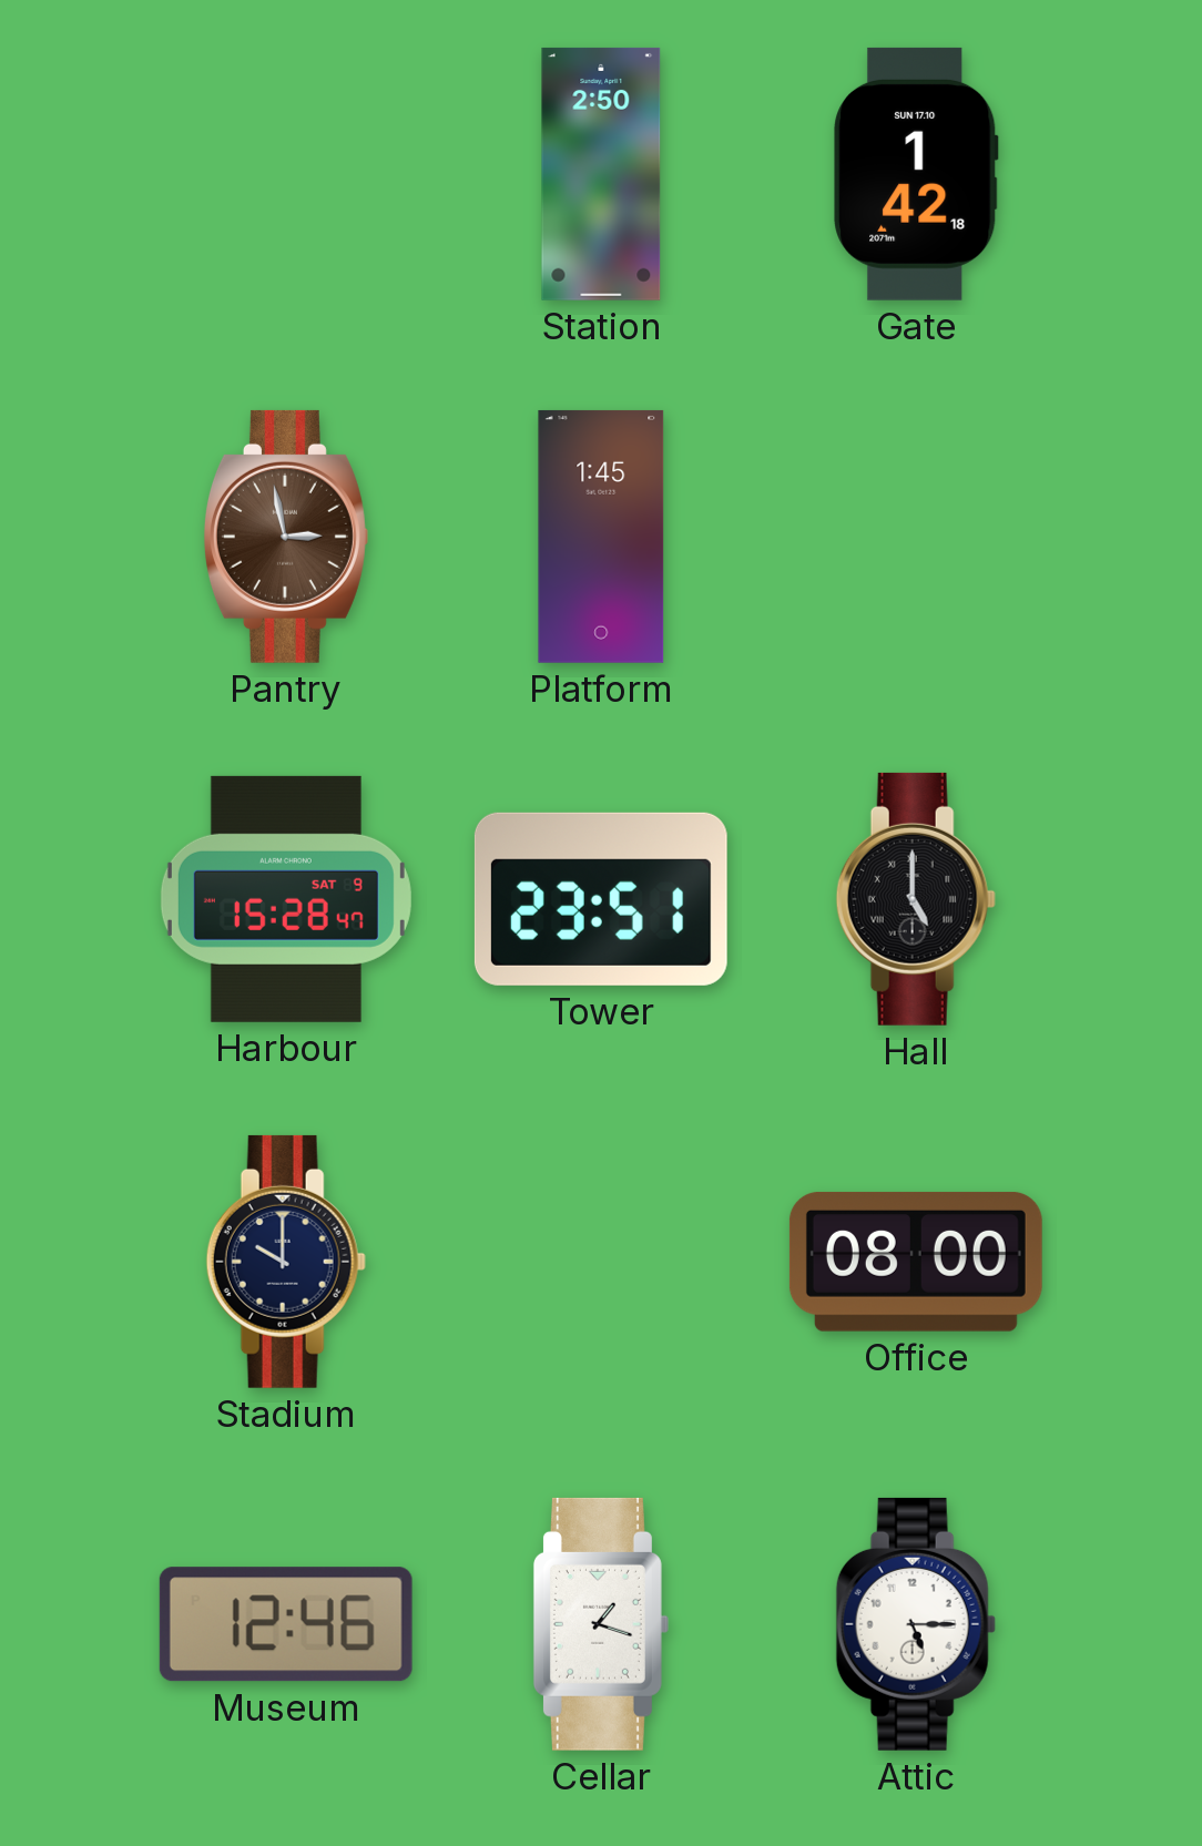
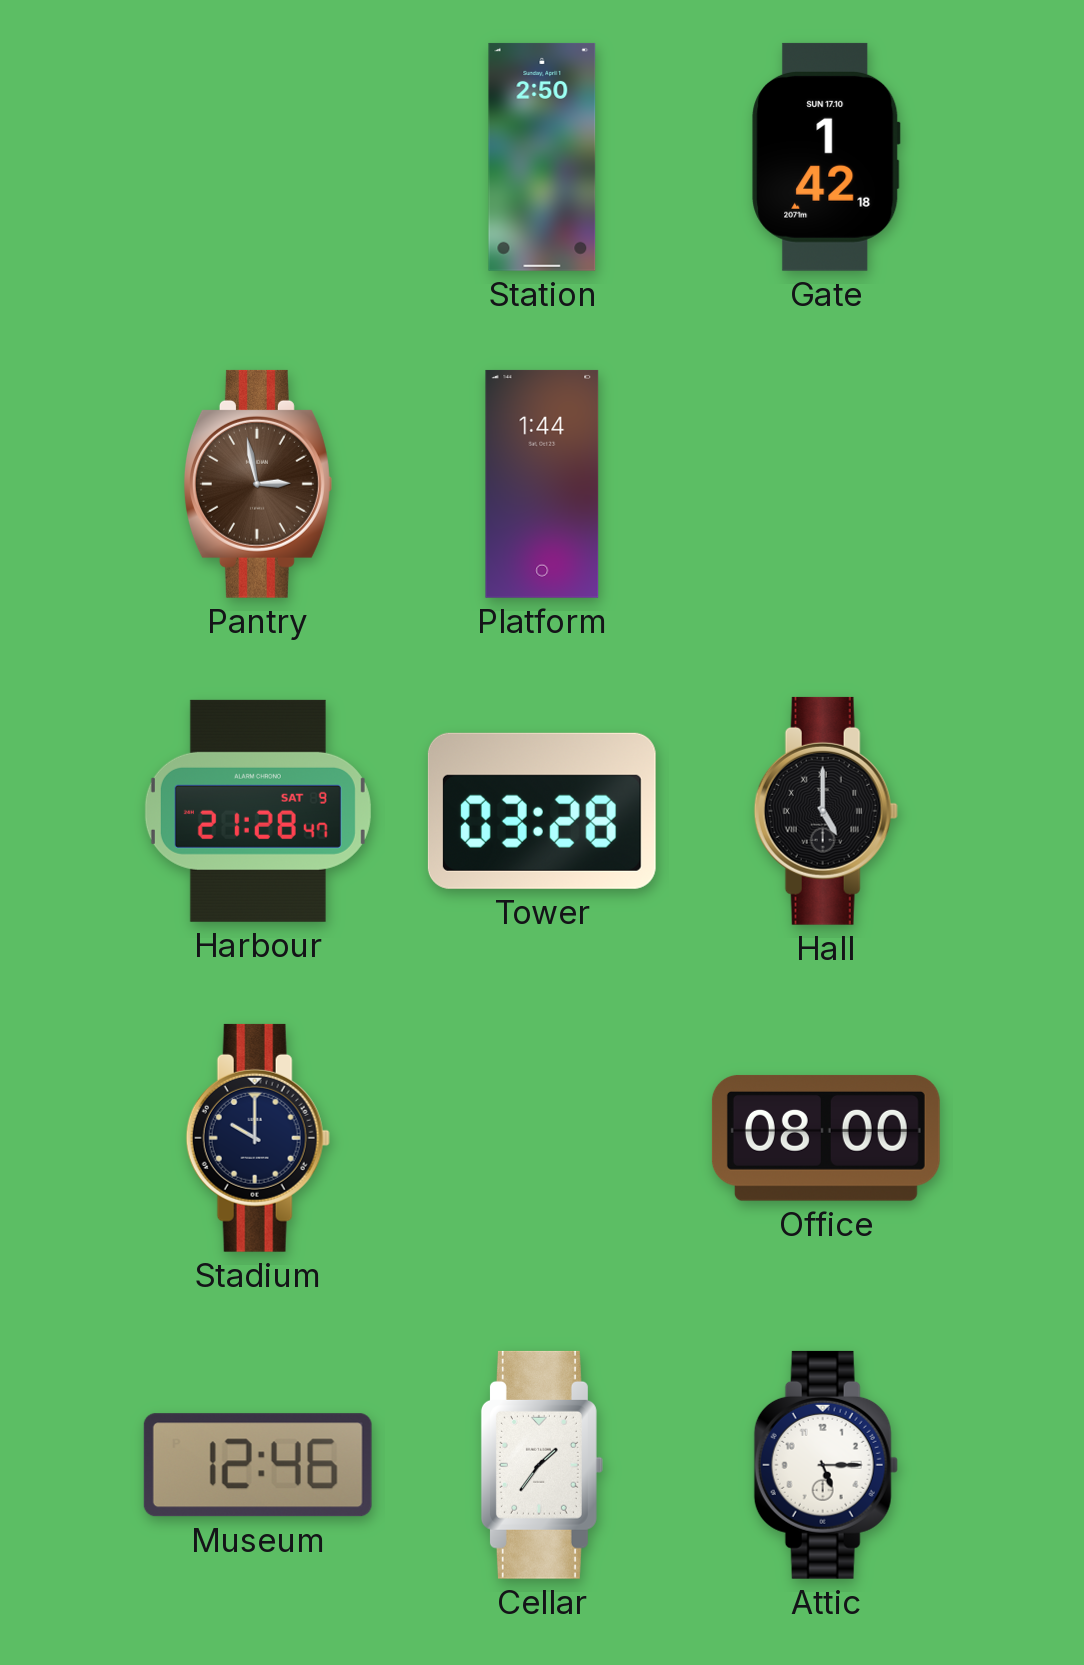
Platform: 1:45 -> 1:44
Harbour: 15:28 -> 21:28
Tower: 23:51 -> 03:28
Cellar: 1:18 -> 1:36
